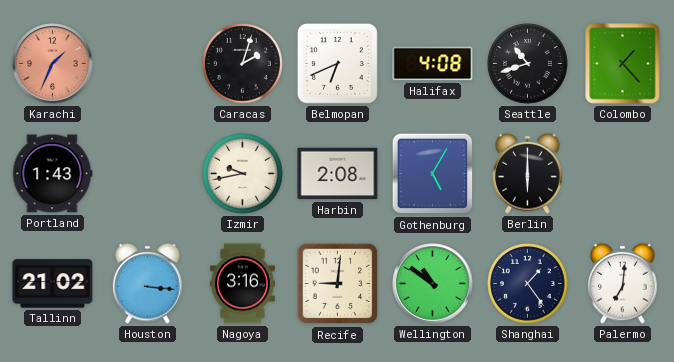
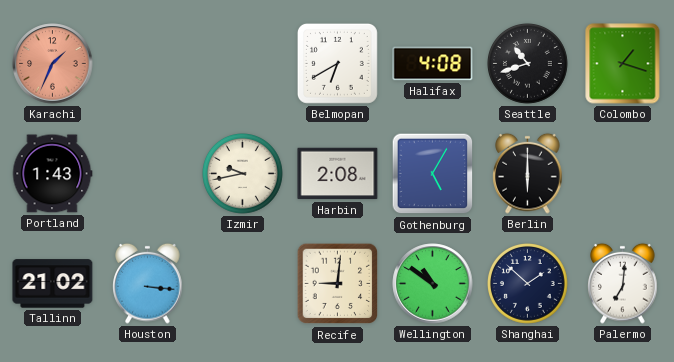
Caracas: 2:03 -> none
Belmopan: 6:41 -> 6:40
Colombo: 1:23 -> 1:18
Nagoya: 3:16 -> none
Shanghai: 1:24 -> 1:52
